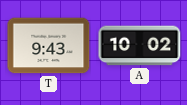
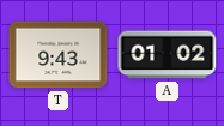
A: 10:02 -> 01:02
